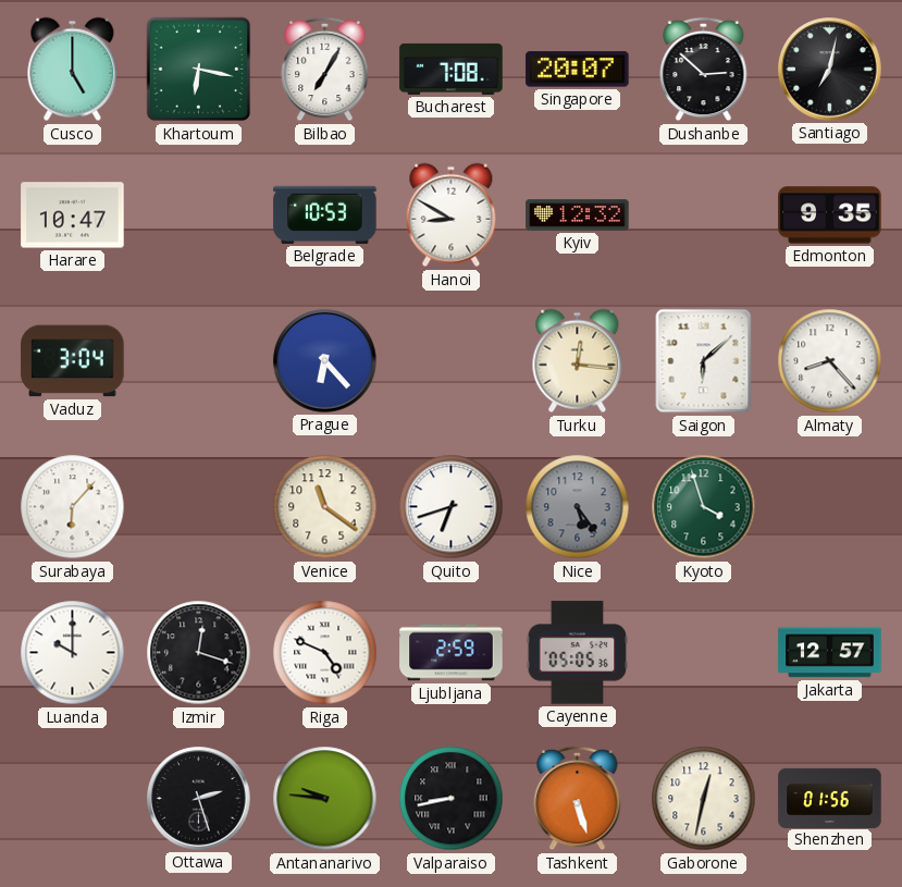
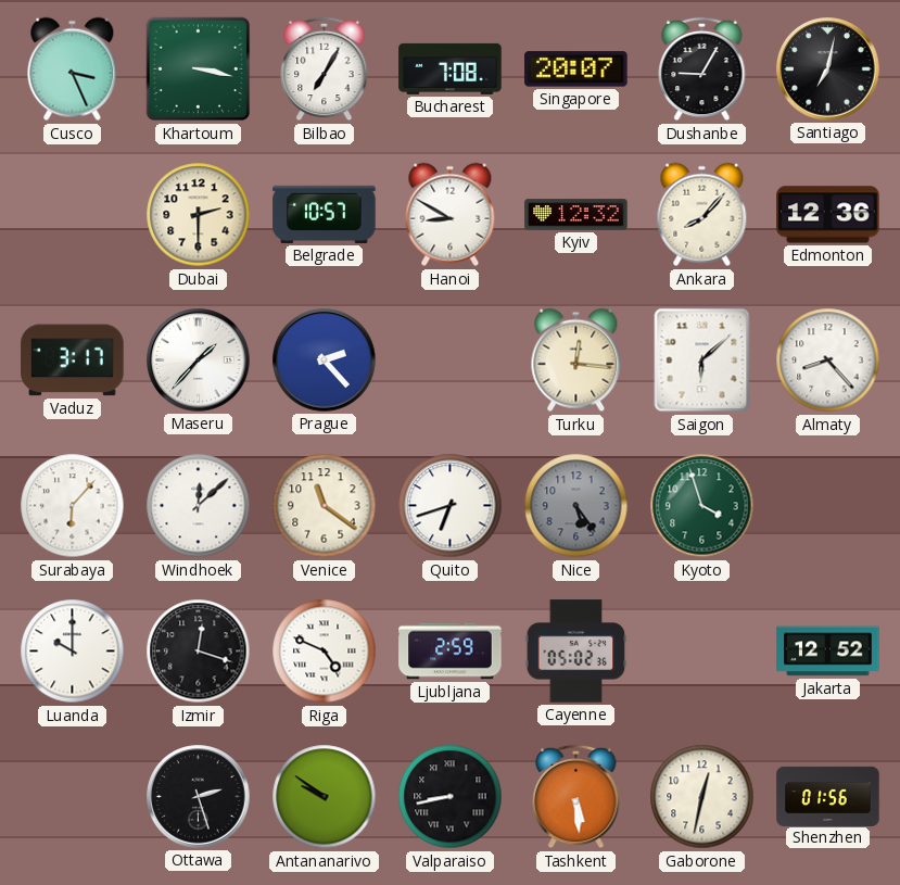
Cusco: 5:00 -> 3:26
Khartoum: 6:17 -> 3:17
Dushanbe: 2:52 -> 9:05
Harare: 10:47 -> none
Dubai: none -> 2:30
Belgrade: 10:53 -> 10:57
Ankara: none -> 8:07
Edmonton: 9:35 -> 12:36
Vaduz: 3:04 -> 3:17
Maseru: none -> 1:37
Prague: 6:23 -> 2:23
Windhoek: none -> 12:08
Cayenne: 05:05 -> 05:02
Jakarta: 12:57 -> 12:52
Antananarivo: 9:46 -> 9:51
Tashkent: 5:27 -> 5:29
